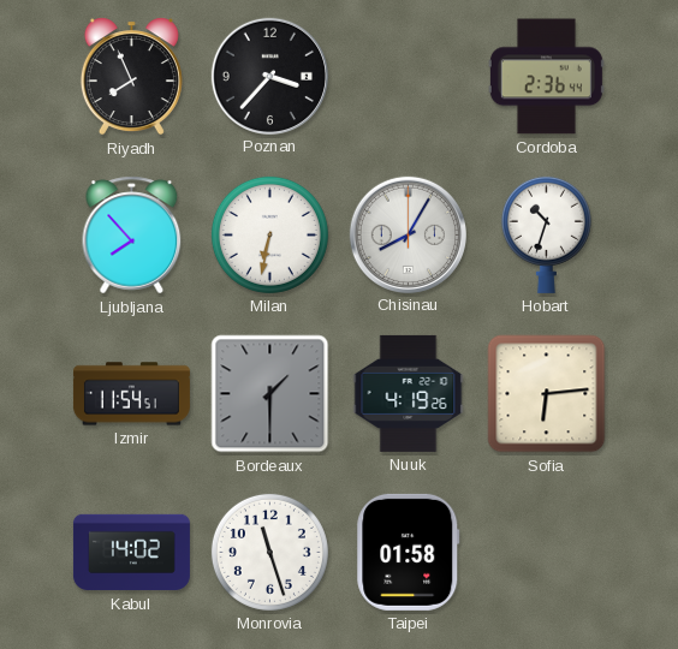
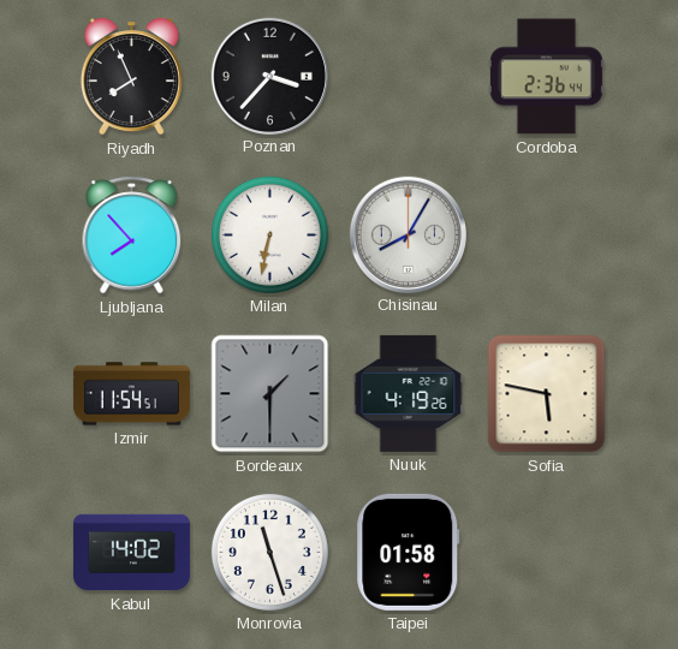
Hobart: 10:33 -> none
Sofia: 6:14 -> 5:47
